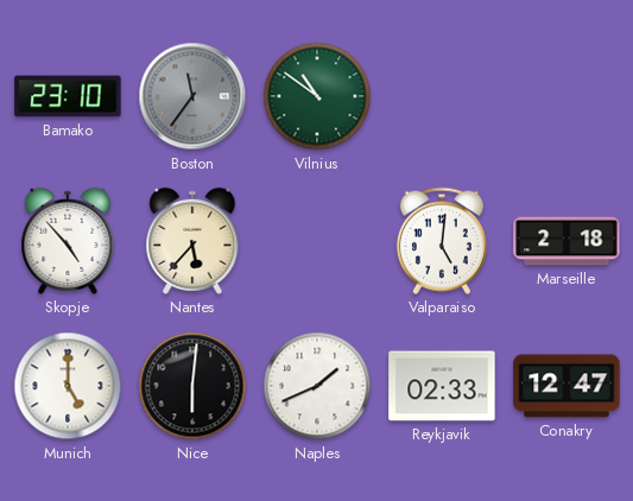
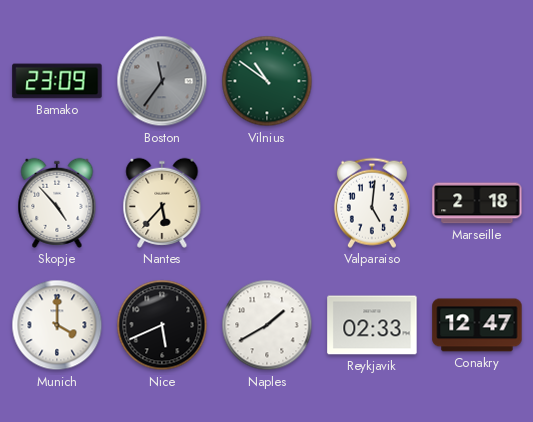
Bamako: 23:10 -> 23:09
Munich: 5:00 -> 4:00
Nice: 6:01 -> 5:41
Naples: 1:41 -> 1:40
